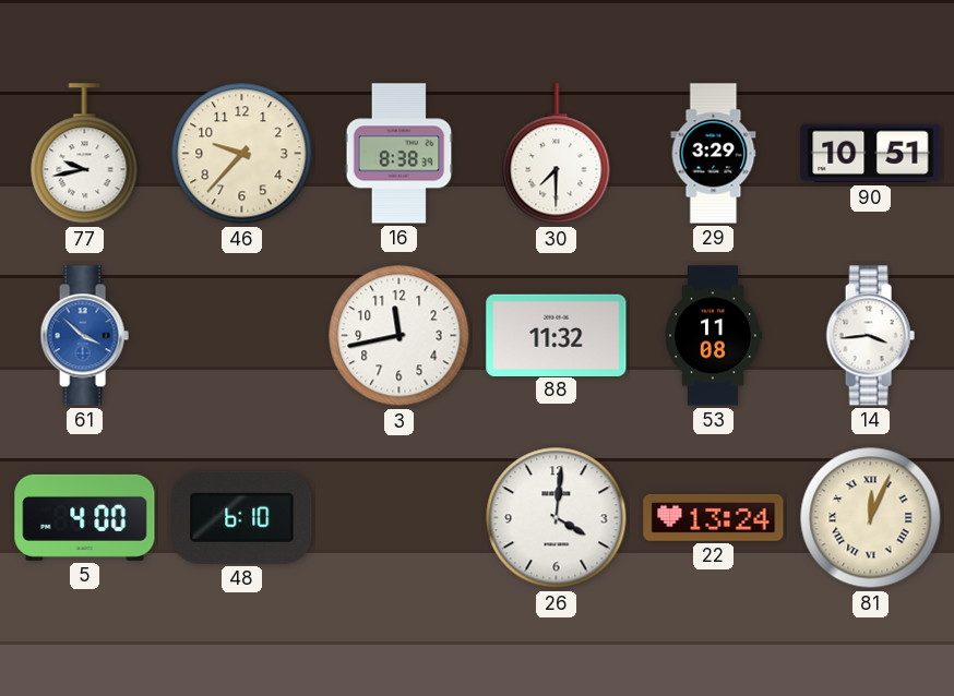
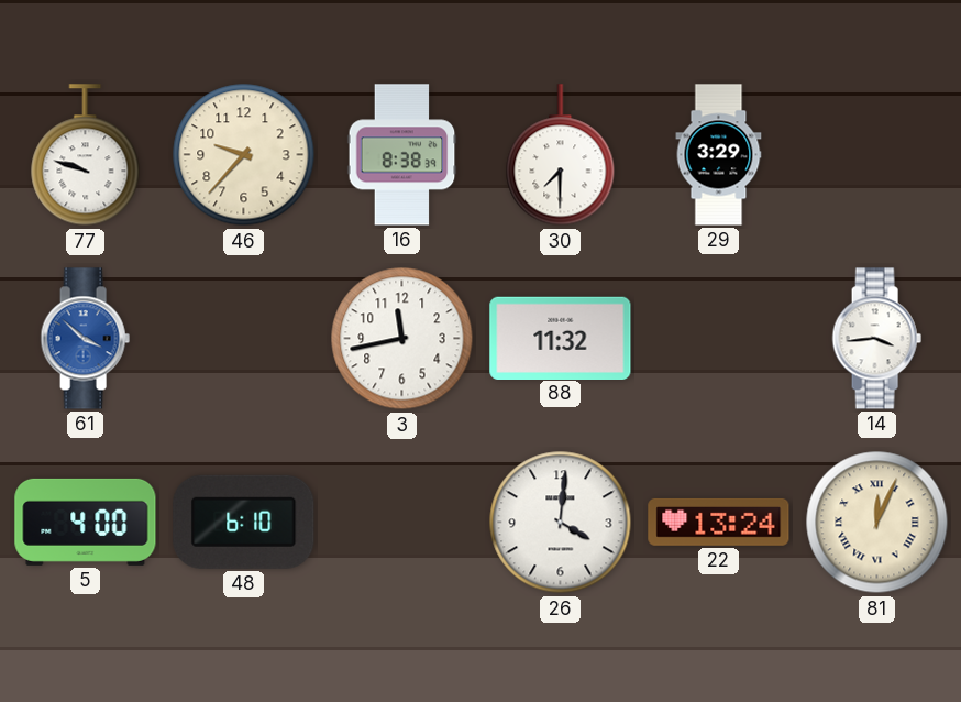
77: 9:43 -> 9:48
90: 10:51 -> none
53: 11:08 -> none
